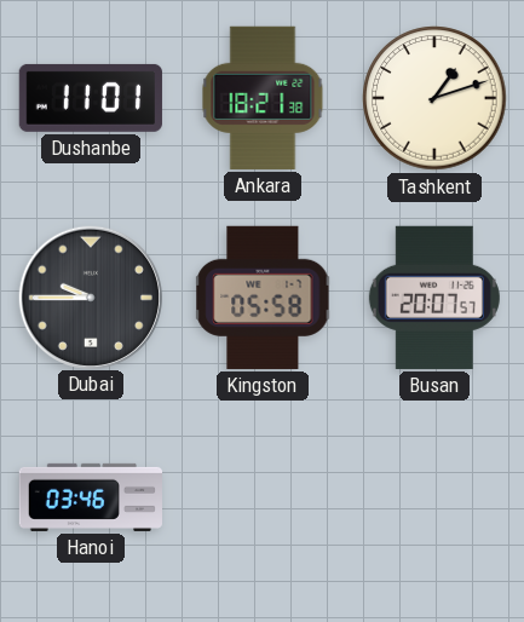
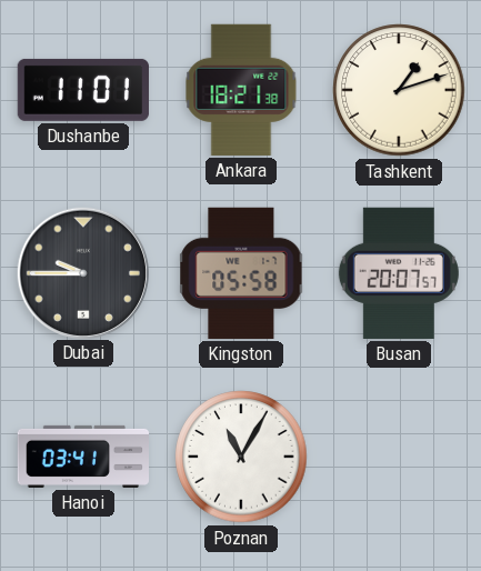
Hanoi: 03:46 -> 03:41
Poznan: none -> 11:05
